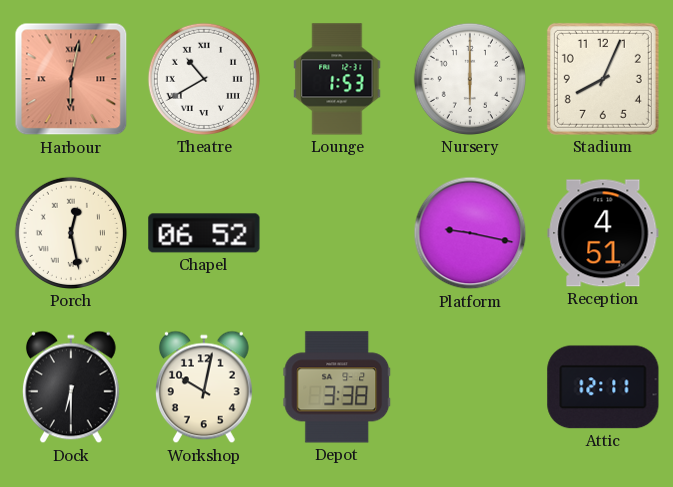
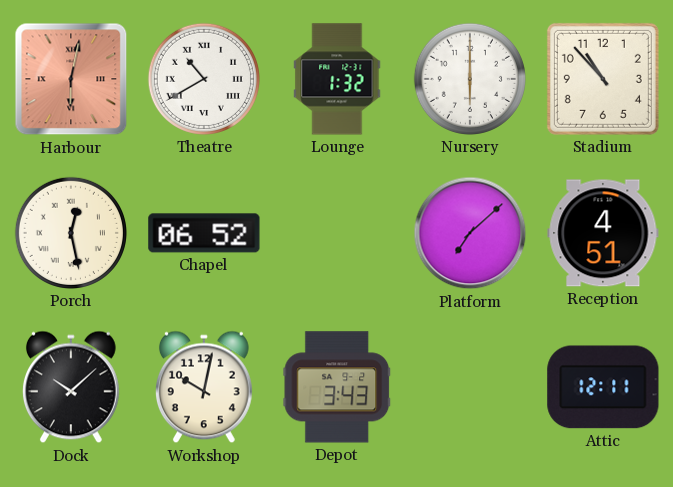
Lounge: 1:53 -> 1:32
Stadium: 8:04 -> 10:53
Platform: 9:17 -> 7:08
Dock: 6:30 -> 10:08
Depot: 3:38 -> 3:43
